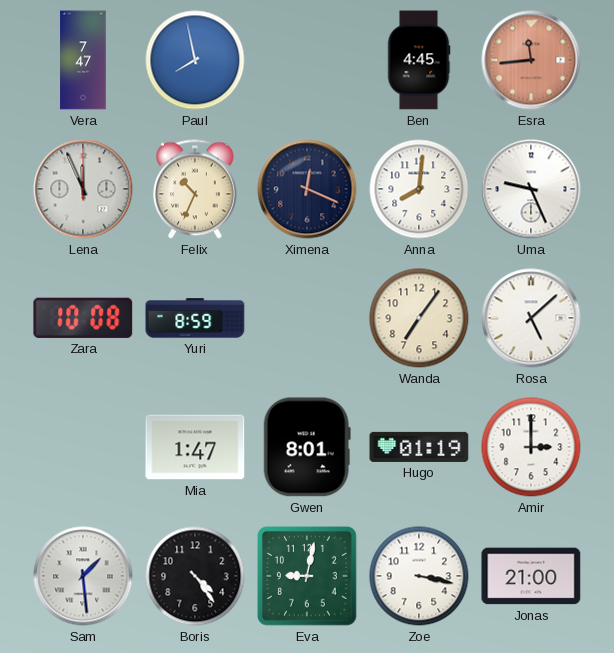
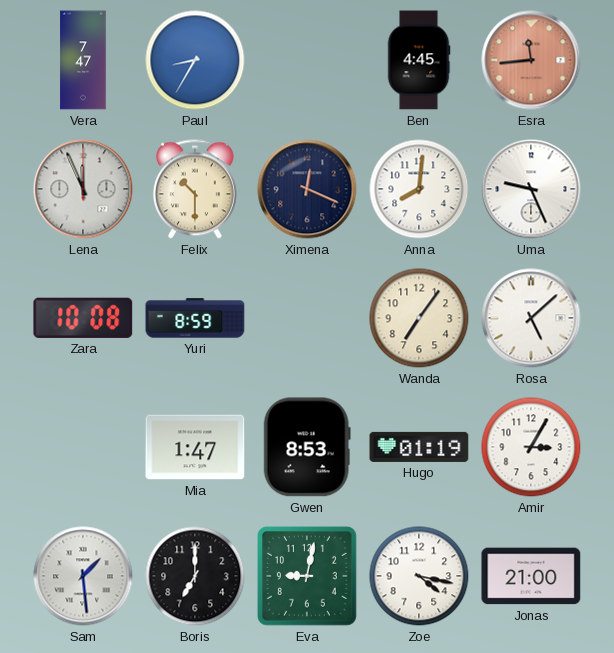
Paul: 7:58 -> 8:35
Felix: 10:34 -> 10:30
Gwen: 8:01 -> 8:53
Amir: 3:00 -> 3:05
Boris: 4:24 -> 7:00
Zoe: 3:17 -> 4:17
